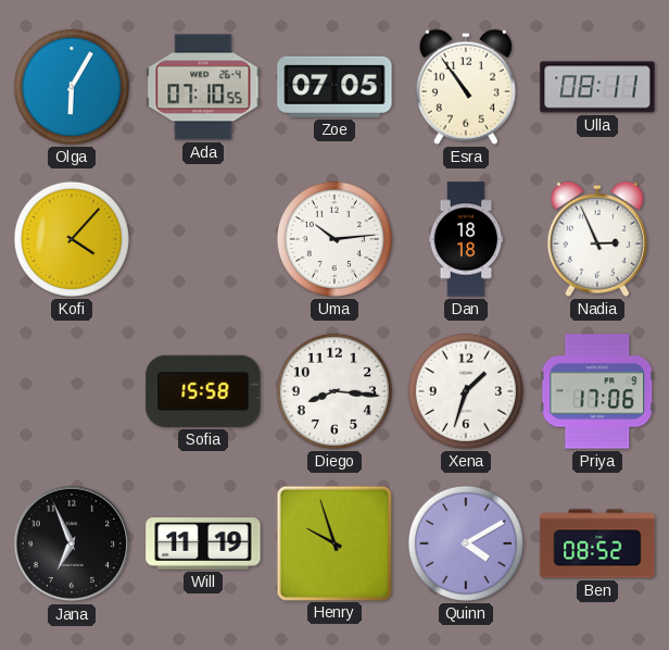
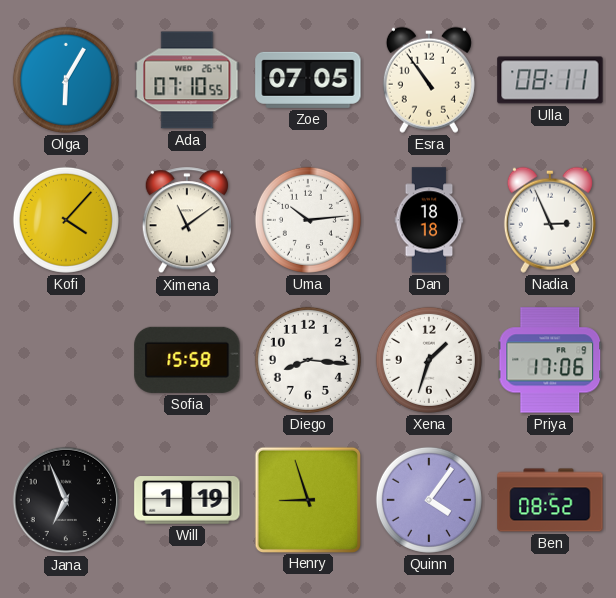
Ximena: none -> 11:09
Will: 11:19 -> 1:19
Henry: 9:57 -> 8:57
Quinn: 4:10 -> 4:06
